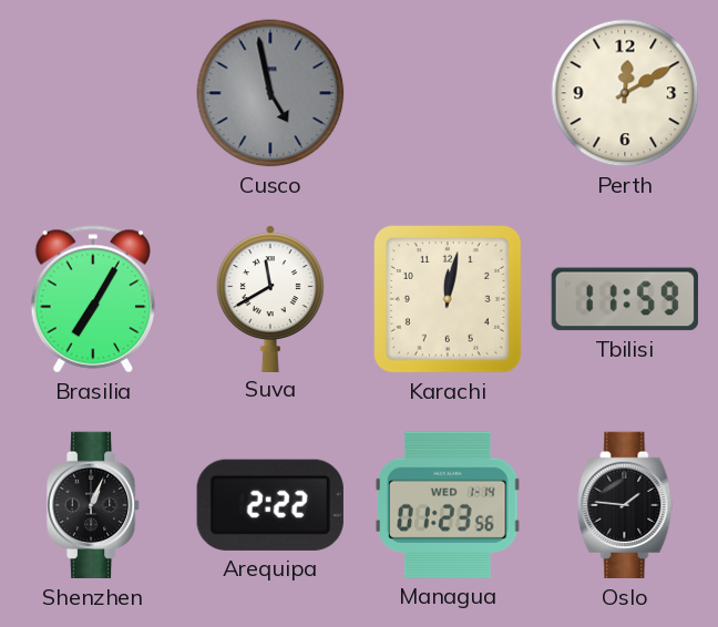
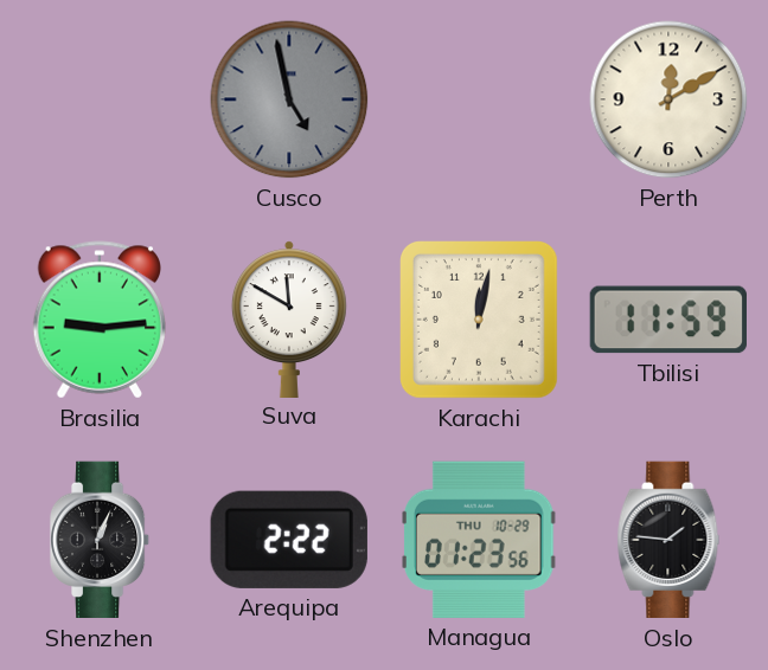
Brasilia: 7:05 -> 9:14
Suva: 11:40 -> 11:50
Managua date: WED 1-14 -> THU 10-29
